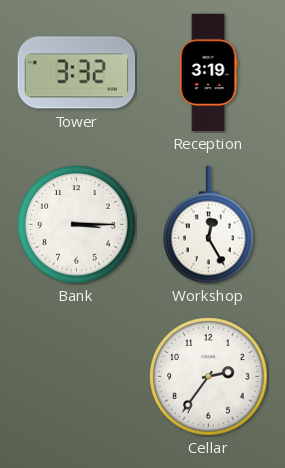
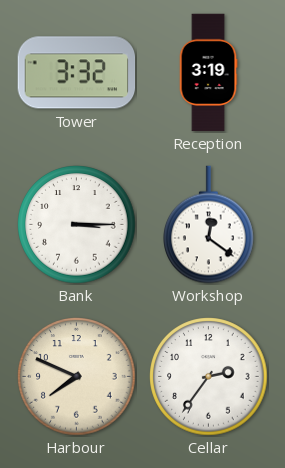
Workshop: 12:25 -> 12:21
Harbour: none -> 7:49
